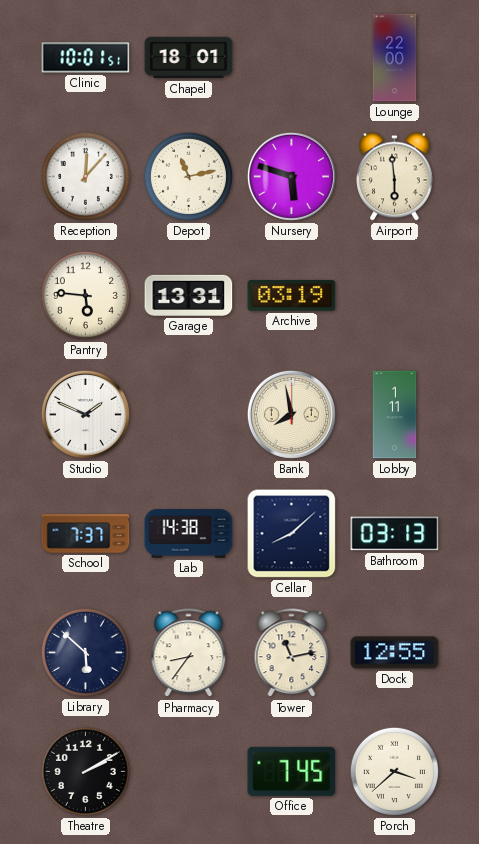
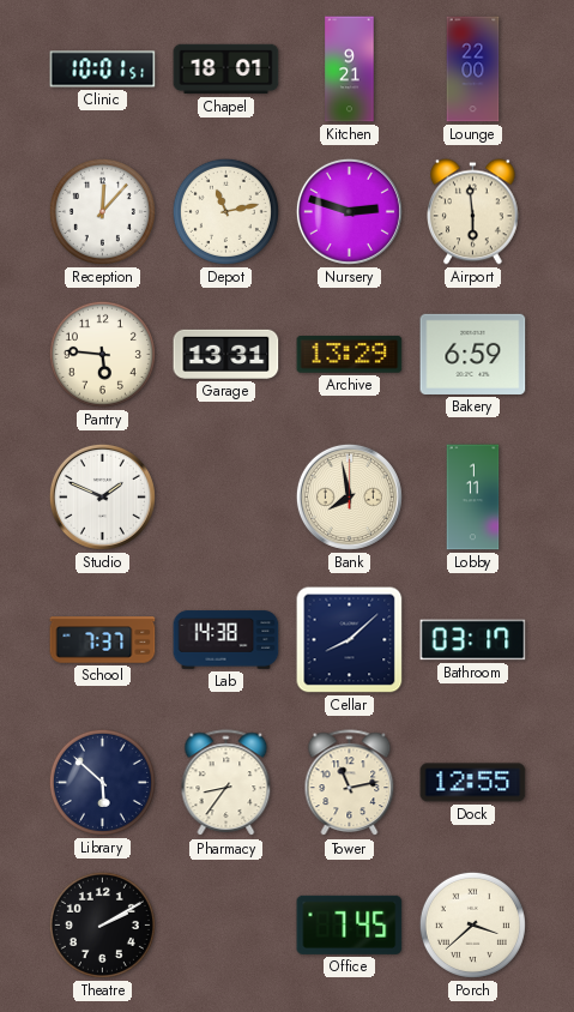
Kitchen: none -> 9:21
Nursery: 5:48 -> 2:48
Archive: 03:19 -> 13:29
Bakery: none -> 6:59
Bathroom: 03:13 -> 03:17
